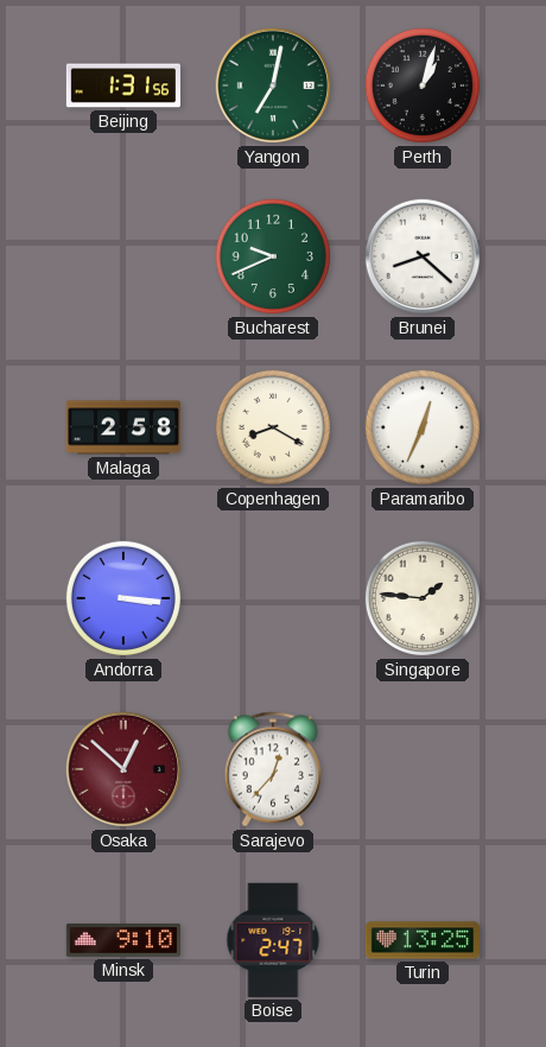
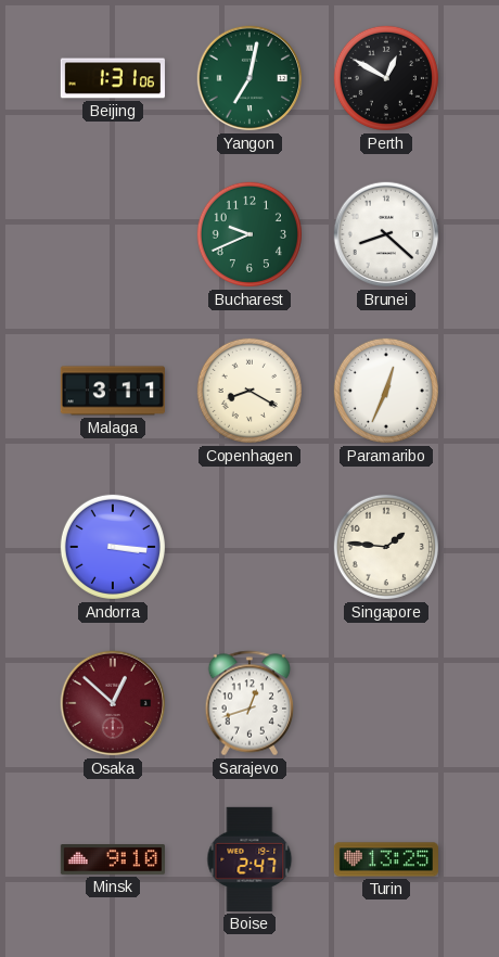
Beijing: 1:31:56 -> 1:31:06
Perth: 1:03 -> 12:50
Malaga: 2:58 -> 3:11
Sarajevo: 12:37 -> 12:42
